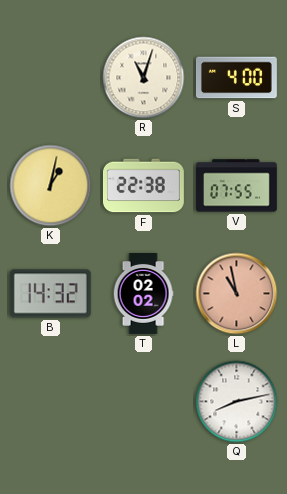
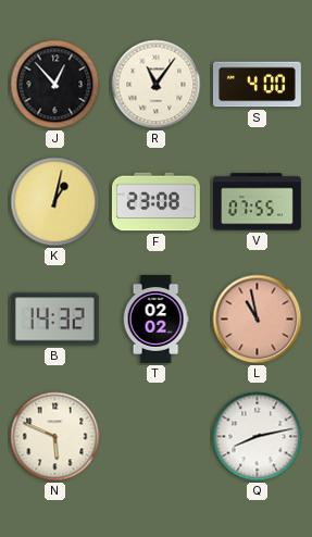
J: none -> 12:53
R: 11:03 -> 11:06
F: 22:38 -> 23:08
N: none -> 5:49
